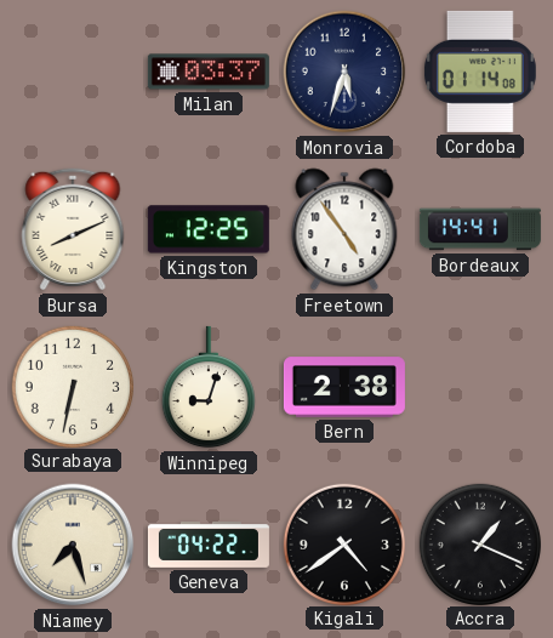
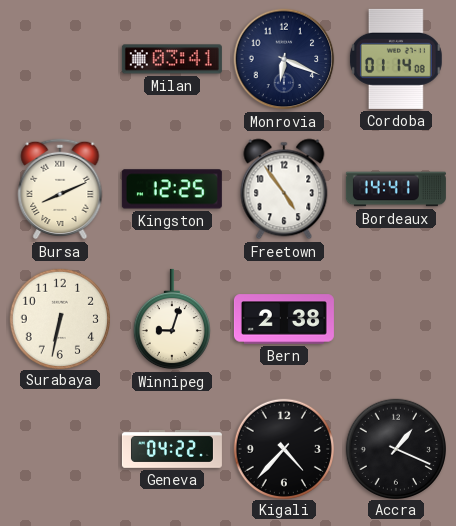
Milan: 03:37 -> 03:41
Monrovia: 5:33 -> 6:19
Niamey: 7:27 -> none
Kigali: 4:39 -> 4:37
